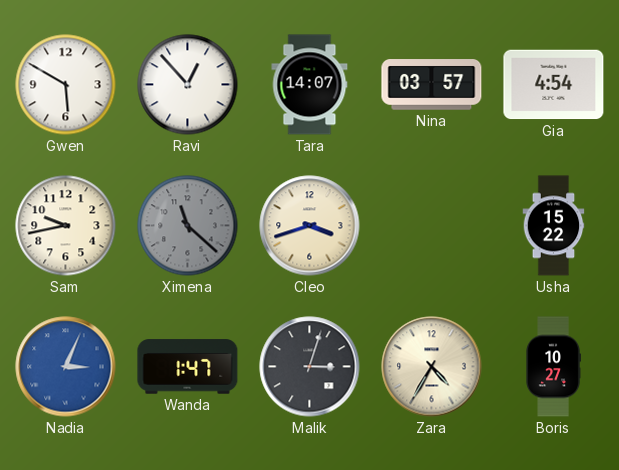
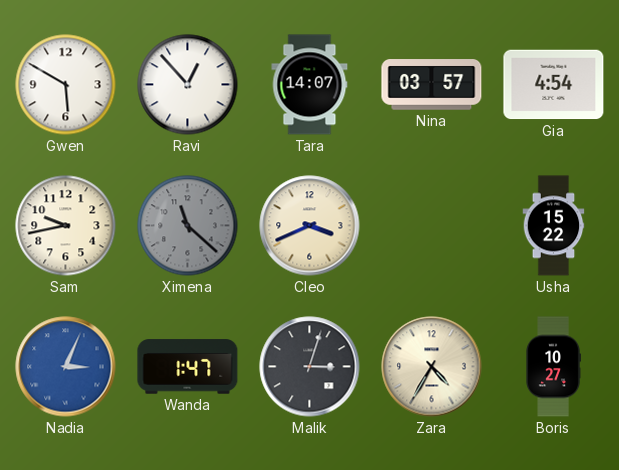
Cleo: 3:42 -> 3:41
